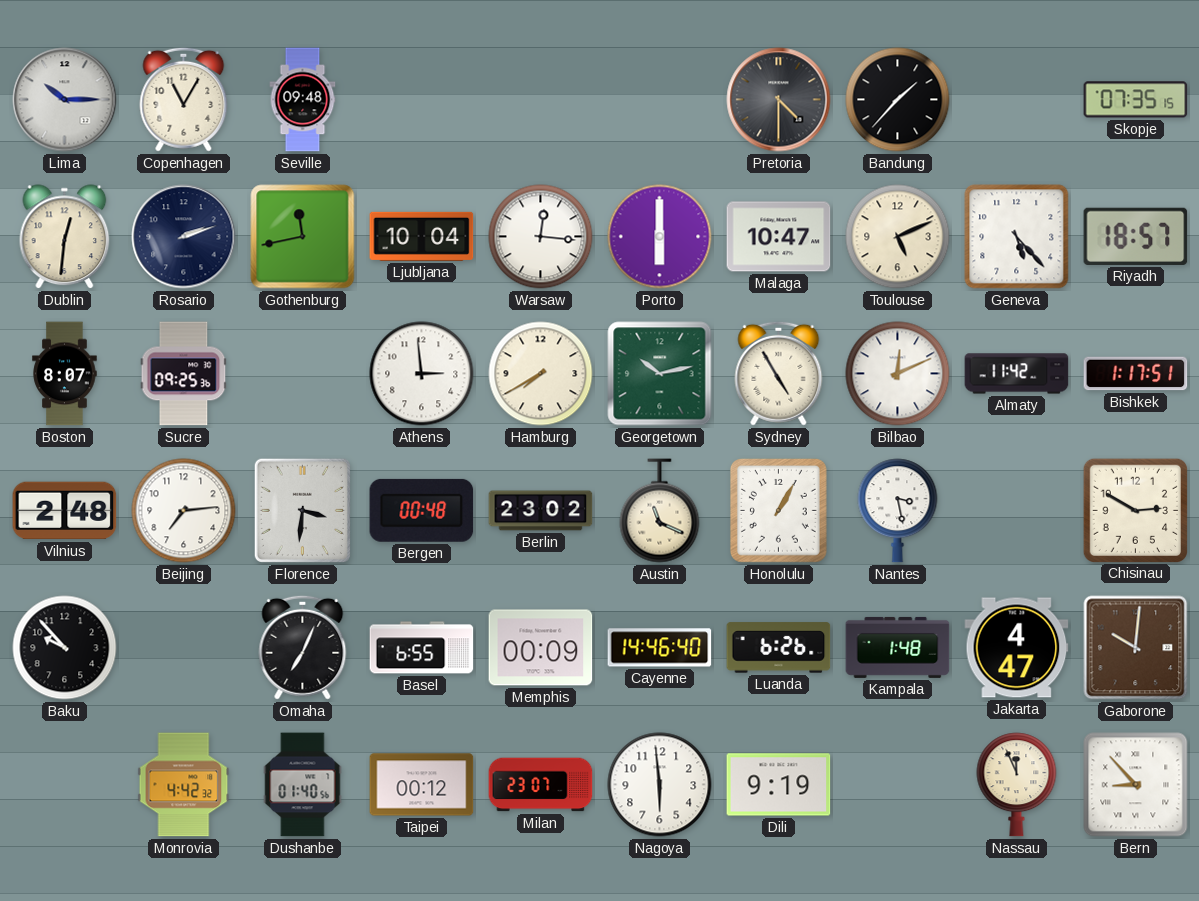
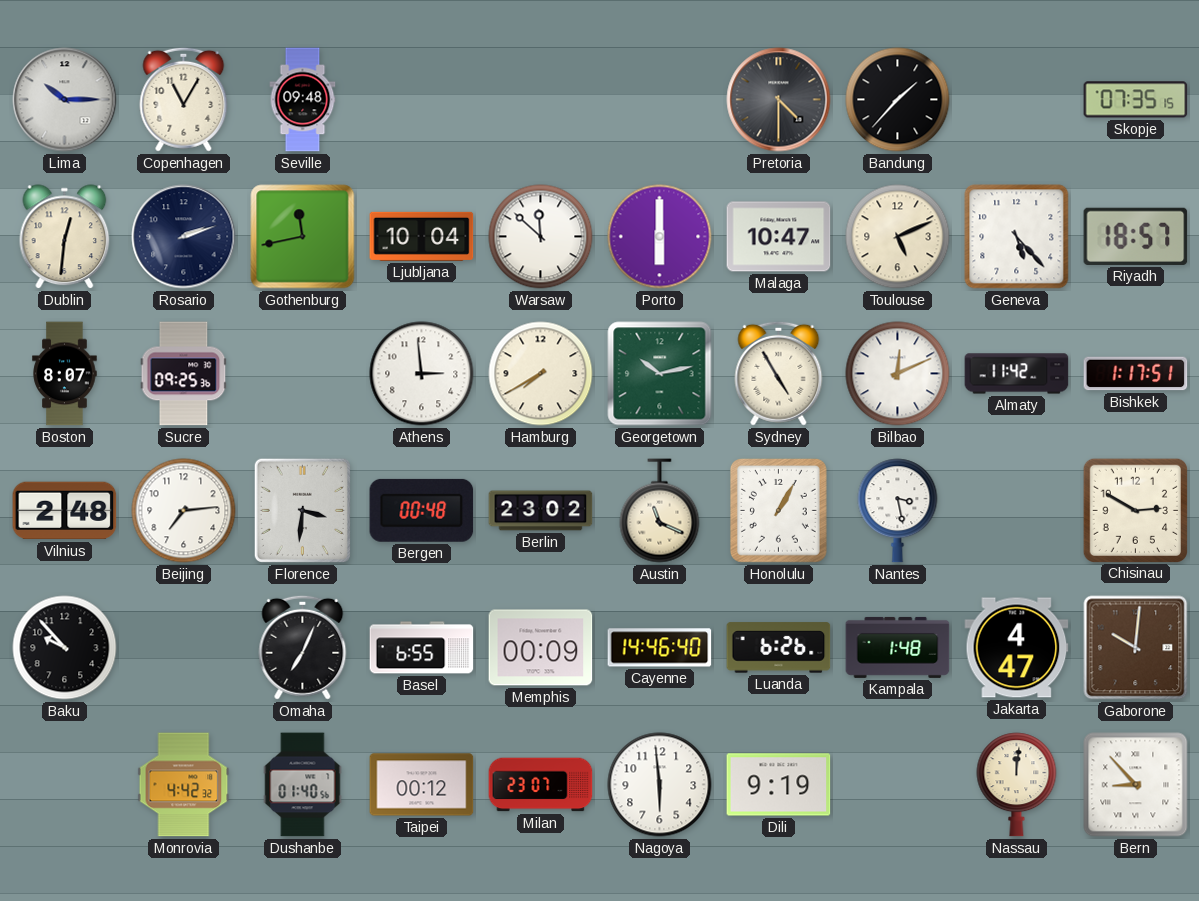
Warsaw: 12:16 -> 11:52
Nassau: 11:56 -> 12:01
